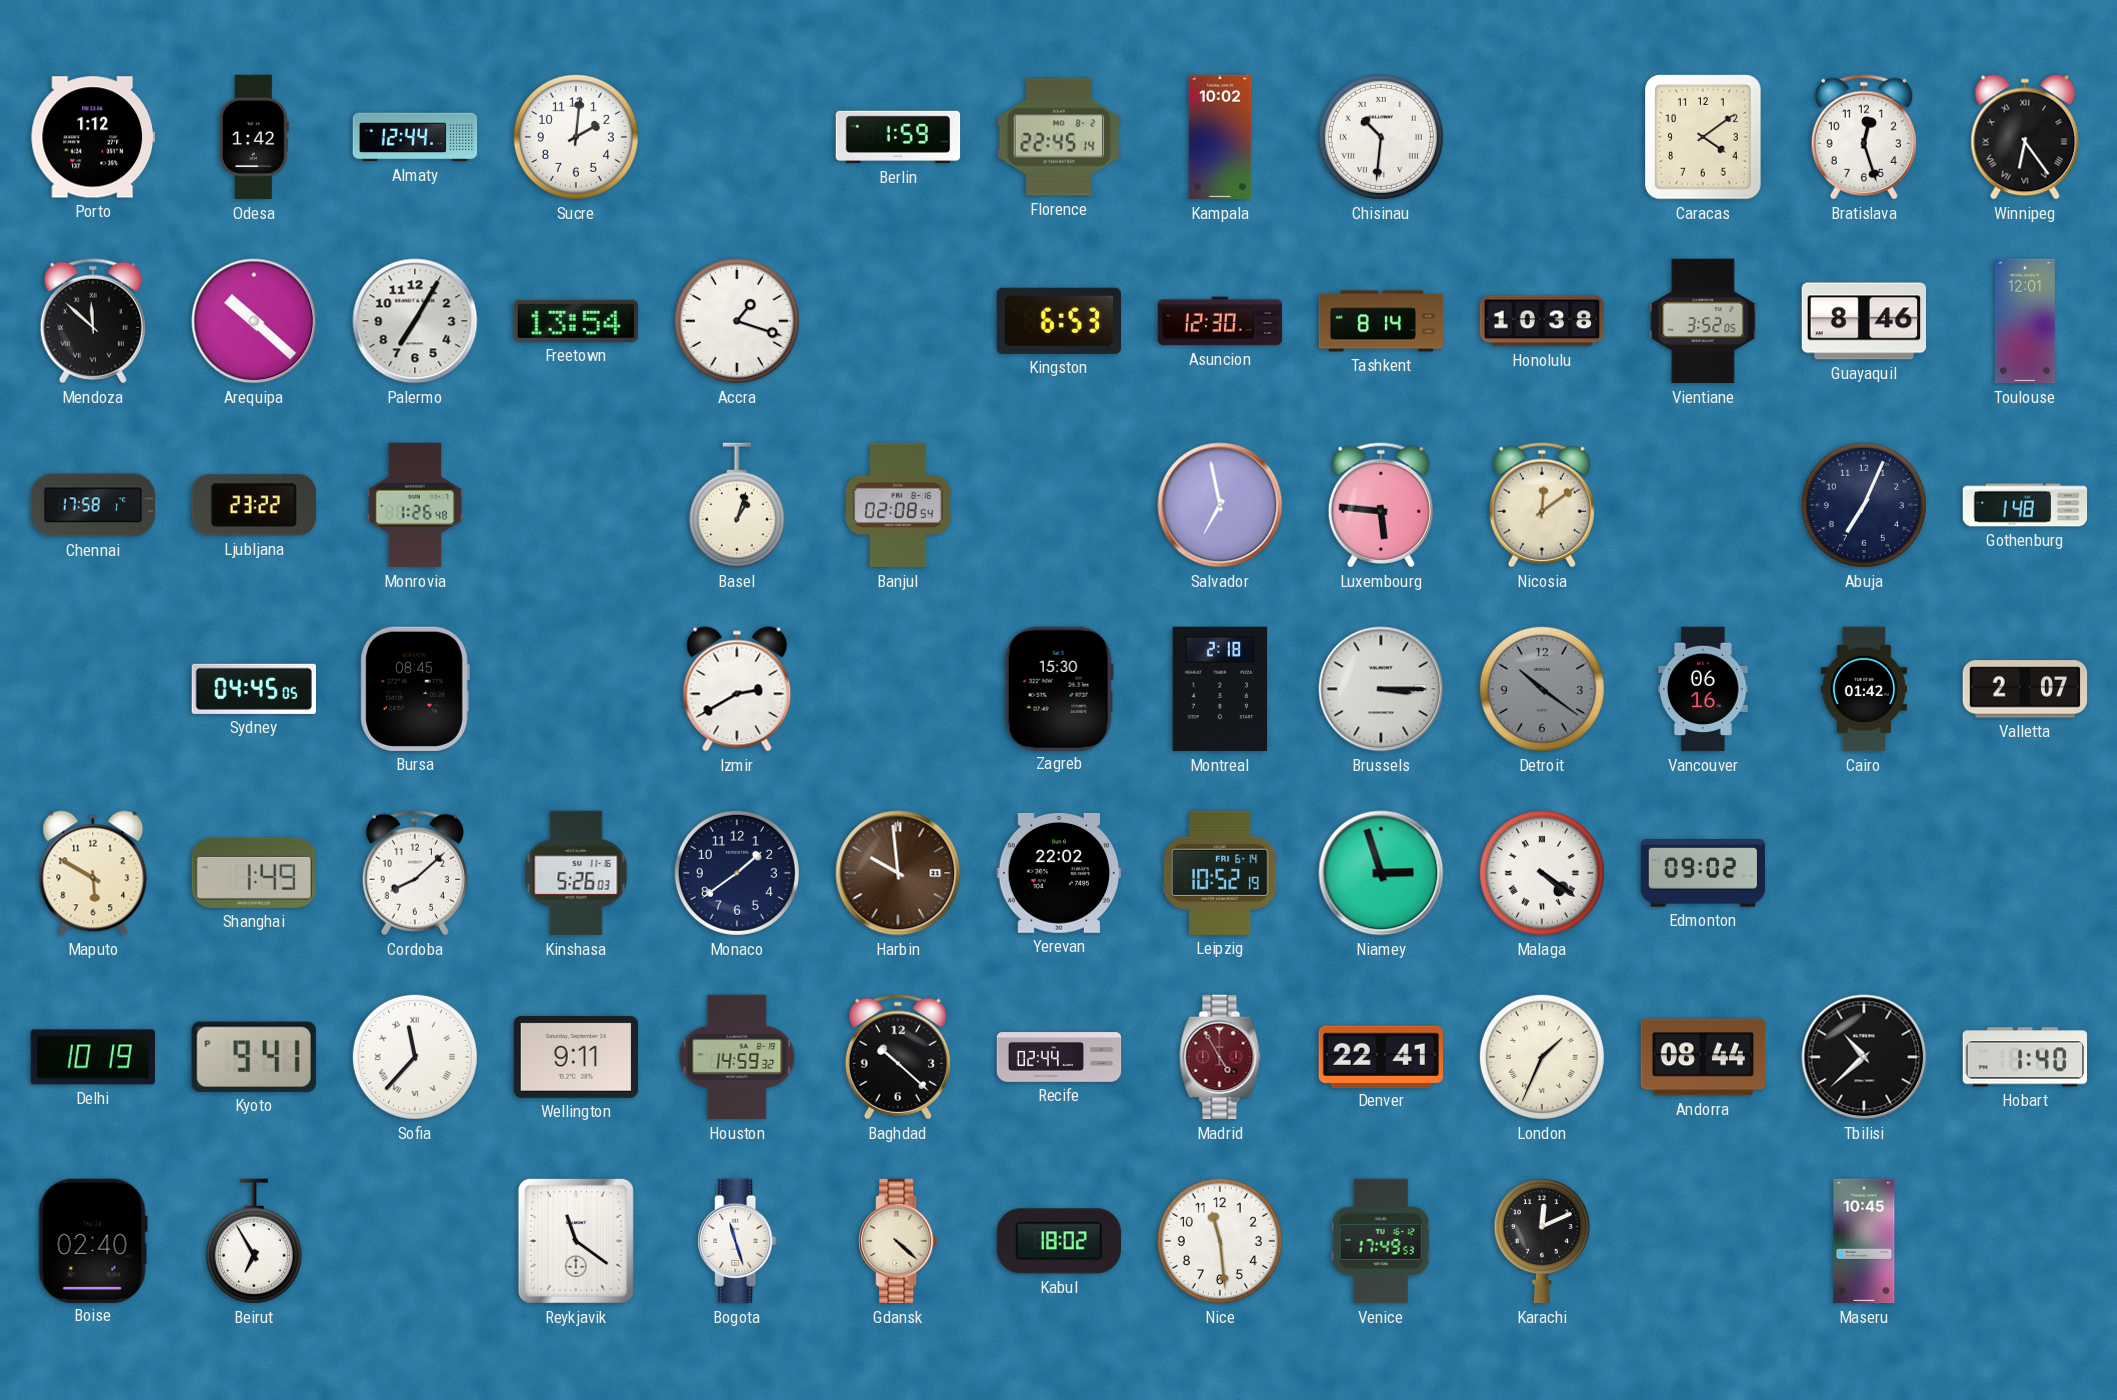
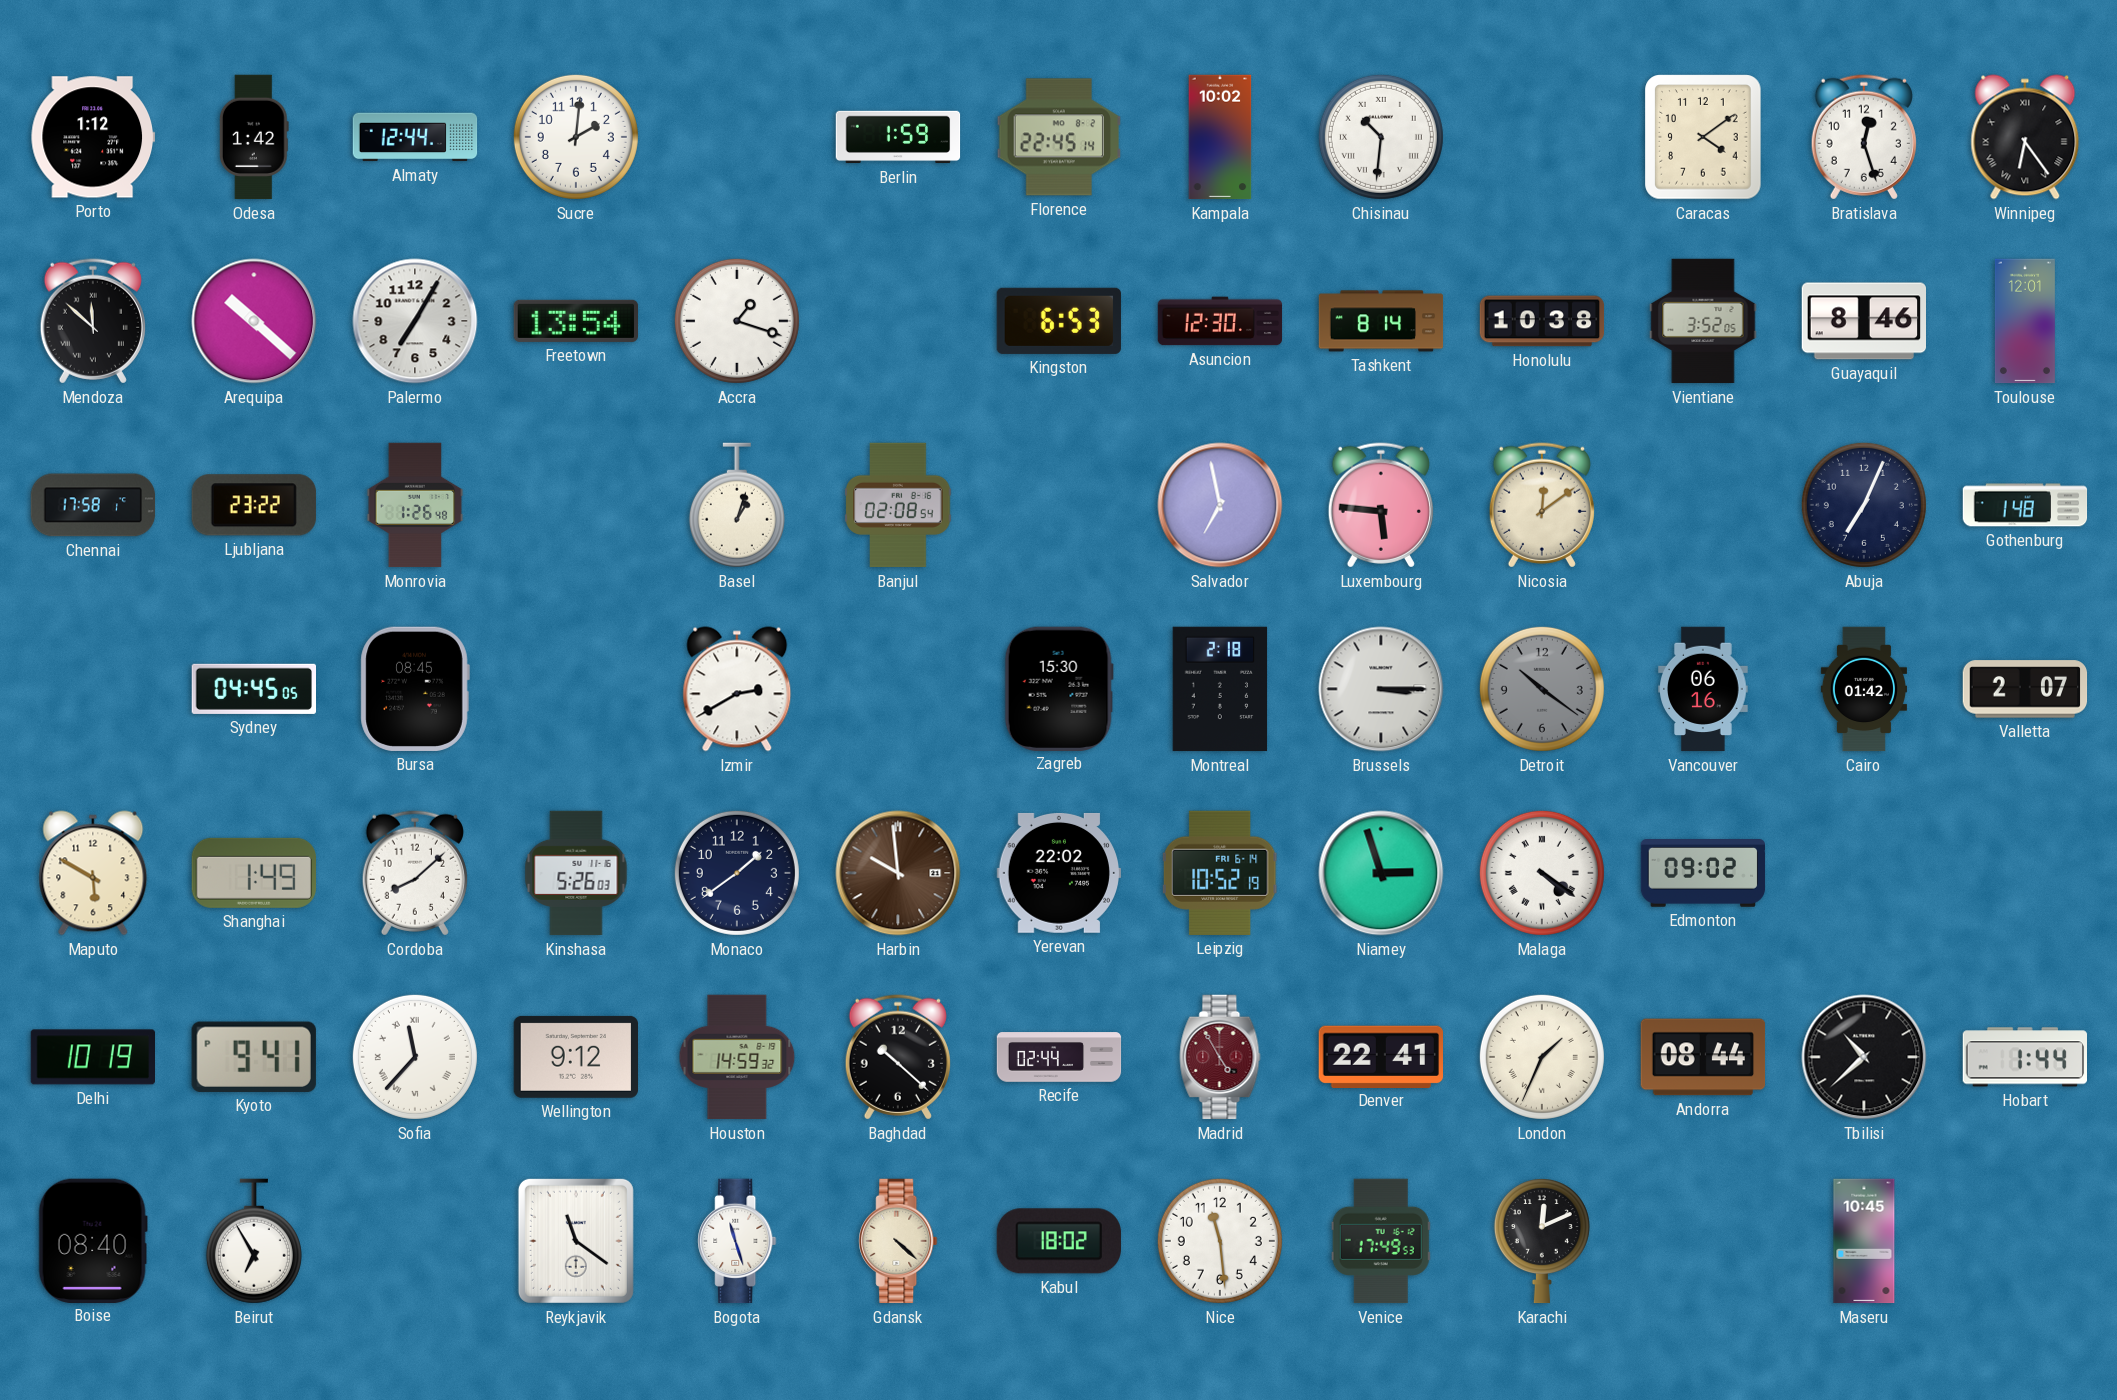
Wellington: 9:11 -> 9:12
Hobart: 1:40 -> 1:44
Boise: 02:40 -> 08:40
